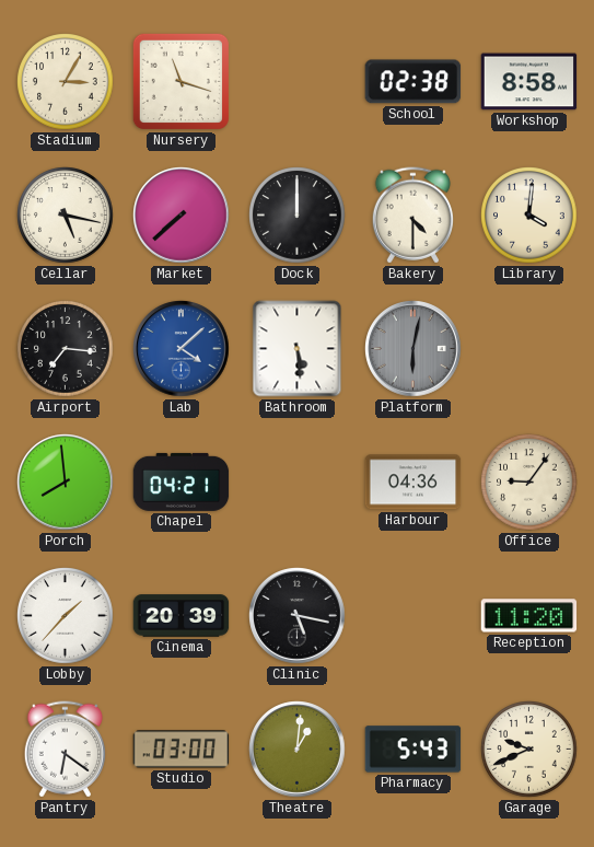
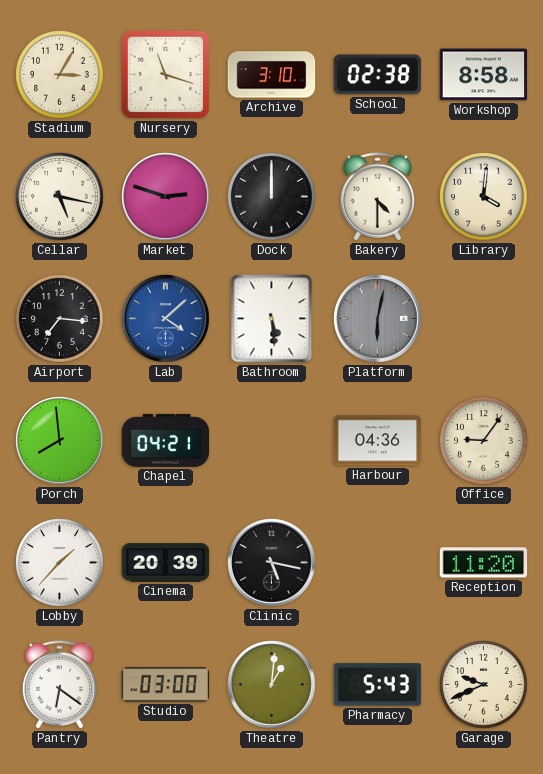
Archive: none -> 3:10
Market: 7:38 -> 2:48
